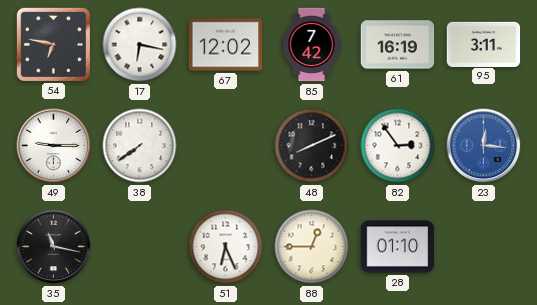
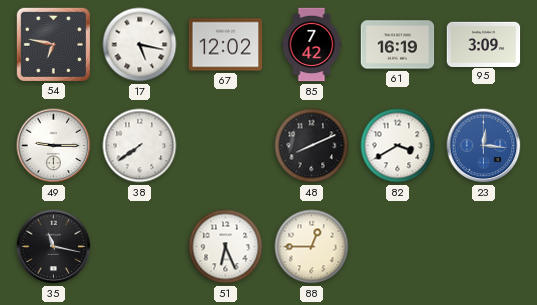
17: 6:17 -> 5:17
95: 3:11 -> 3:09
82: 2:54 -> 3:40
28: 01:10 -> none
